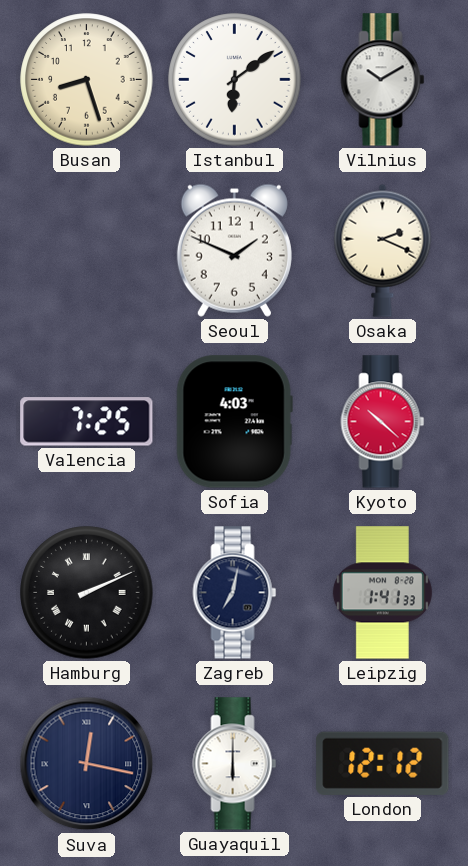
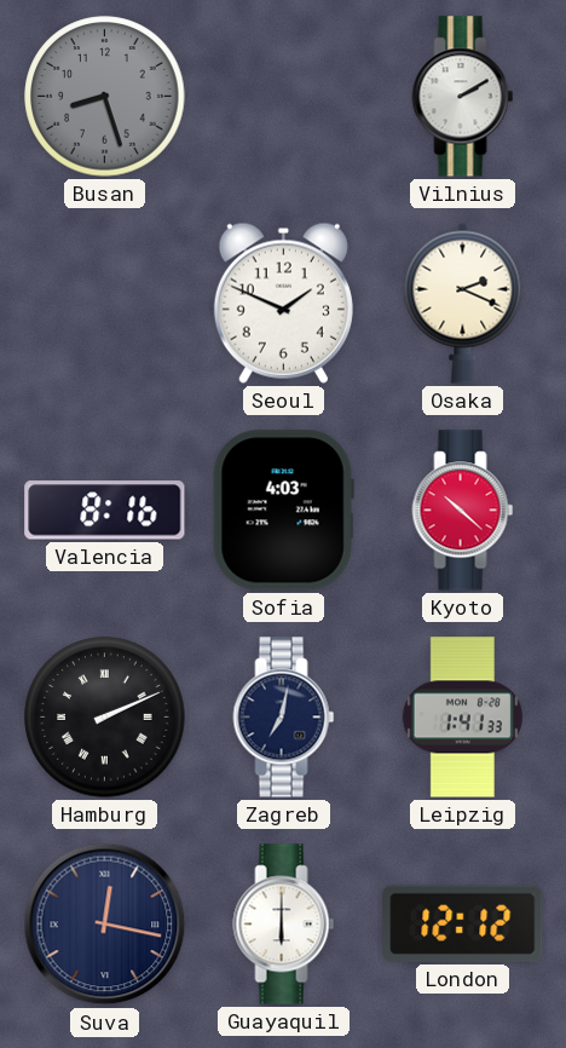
Busan dial: cream -> grey
Istanbul: 6:09 -> none
Vilnius: 10:10 -> 2:10
Valencia: 7:25 -> 8:16
